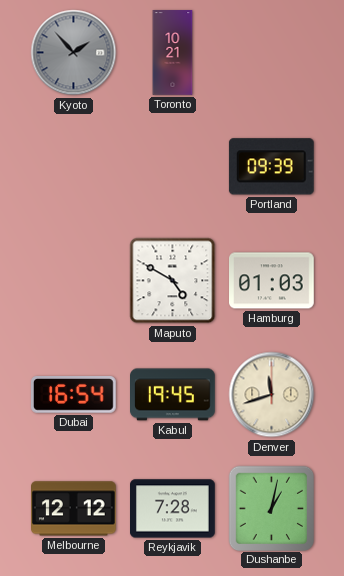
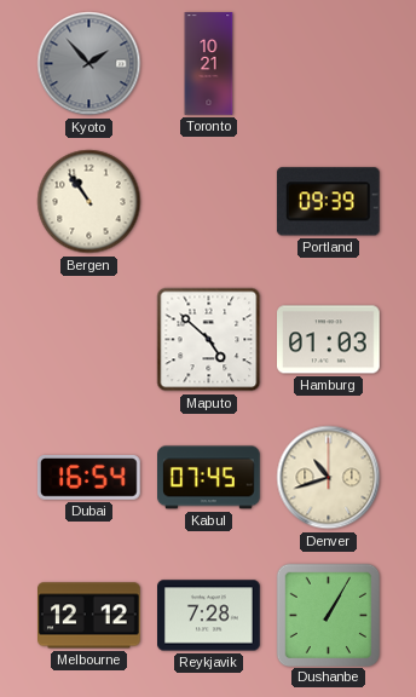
Bergen: none -> 10:54
Maputo: 4:50 -> 4:52
Kabul: 19:45 -> 07:45
Denver: 11:42 -> 10:42
Dushanbe: 1:02 -> 1:05
